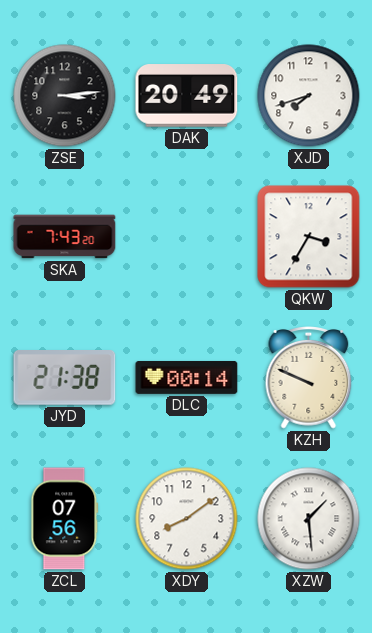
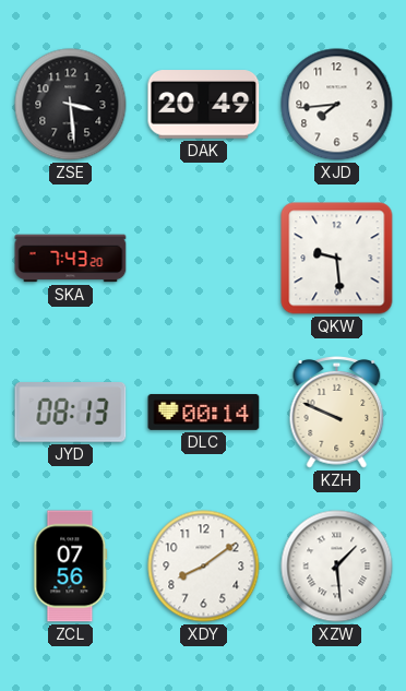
ZSE: 3:14 -> 3:29
XJD: 7:42 -> 7:44
QKW: 3:35 -> 9:29
JYD: 21:38 -> 08:13
